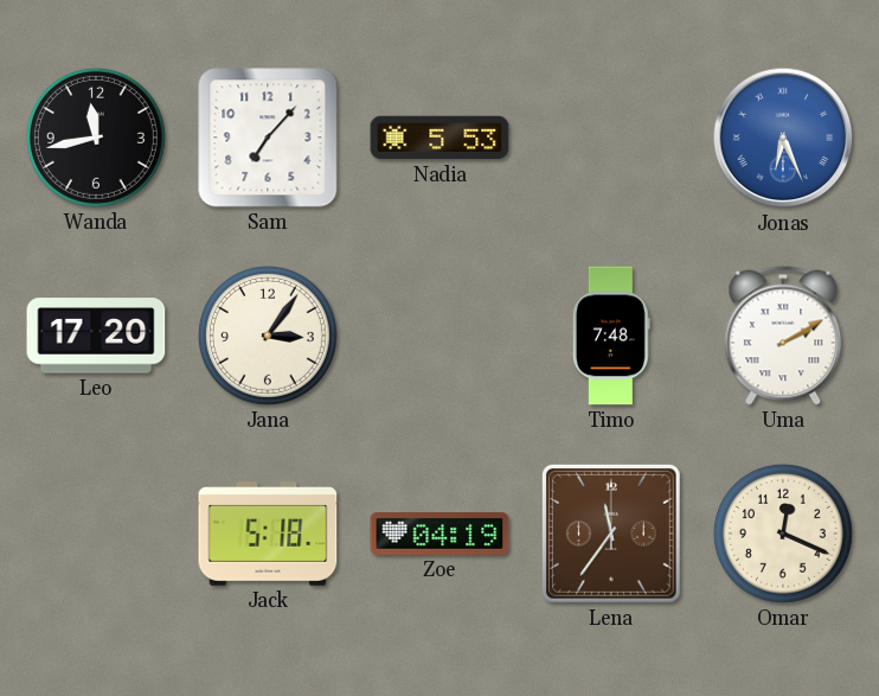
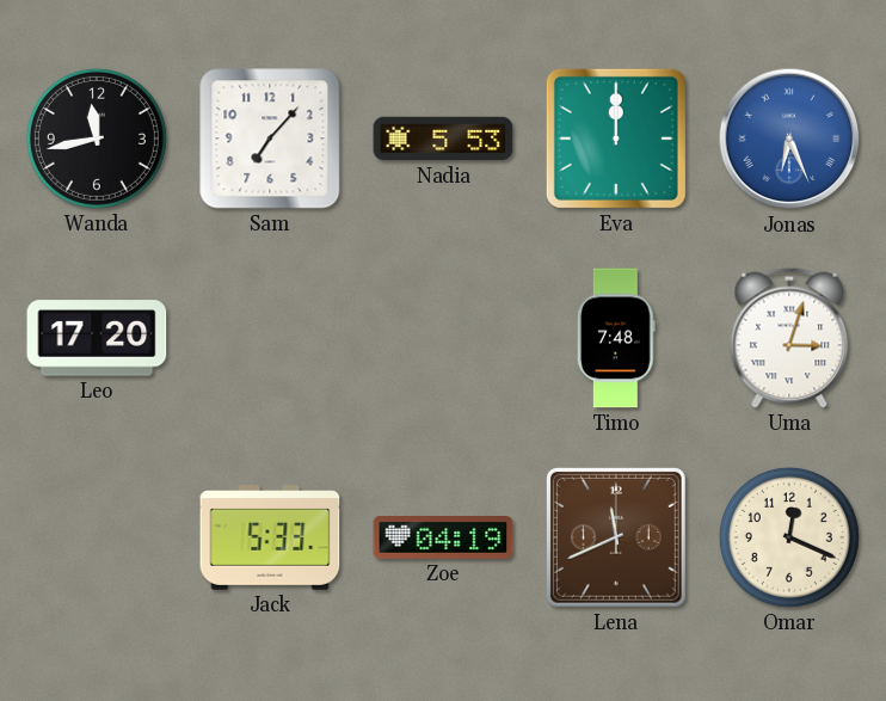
Eva: none -> 12:00
Jana: 3:06 -> none
Uma: 2:10 -> 3:03
Jack: 5:18 -> 5:33
Lena: 11:36 -> 11:41
